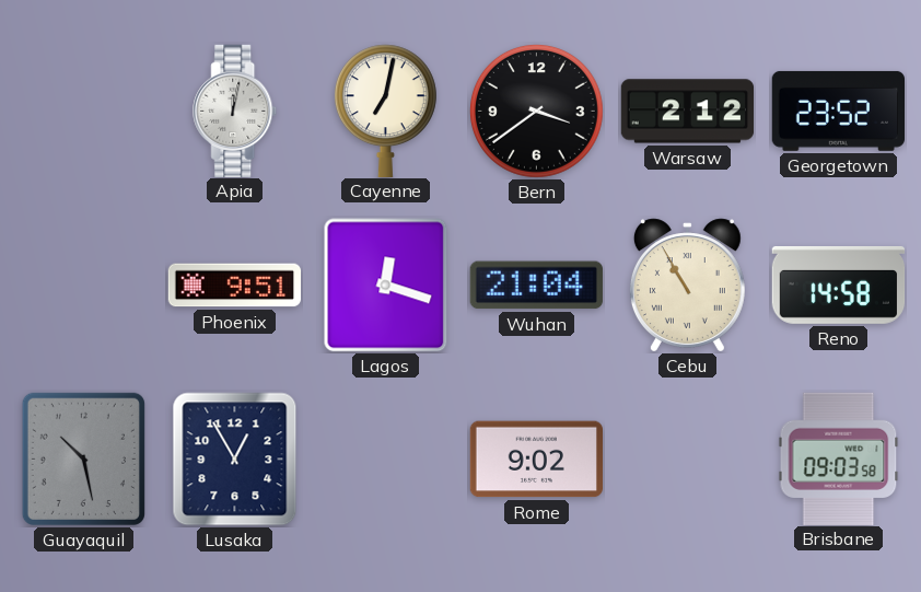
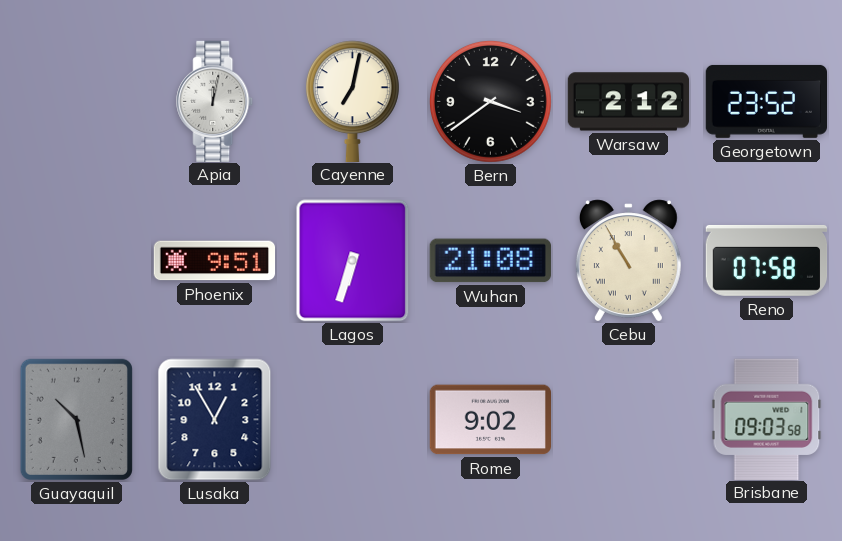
Lagos: 12:18 -> 6:33
Wuhan: 21:04 -> 21:08
Reno: 14:58 -> 07:58
